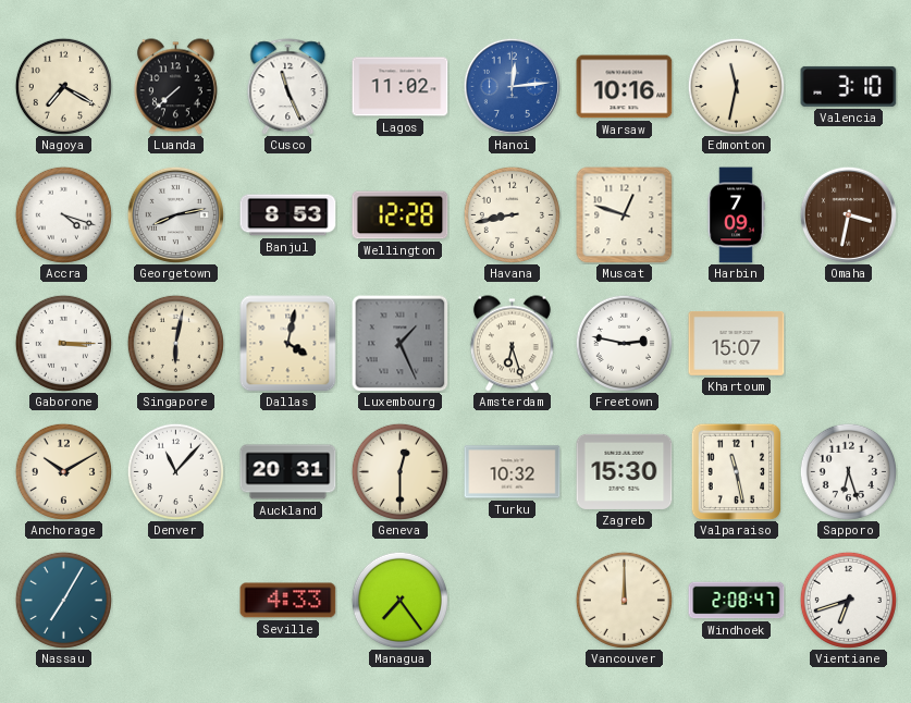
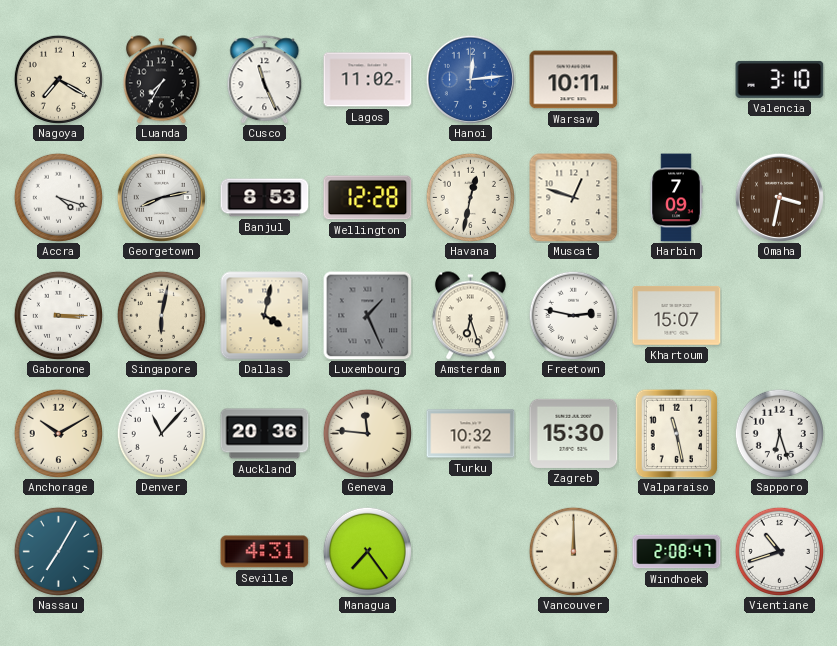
Luanda: 7:38 -> 7:35
Warsaw: 10:16 -> 10:11
Edmonton: 11:32 -> none
Havana: 8:43 -> 12:32
Auckland: 20:31 -> 20:36
Geneva: 12:30 -> 11:46
Seville: 4:33 -> 4:31
Vientiane: 6:42 -> 10:42
